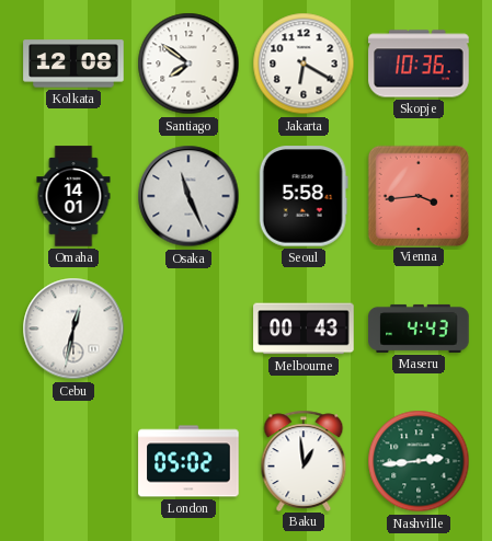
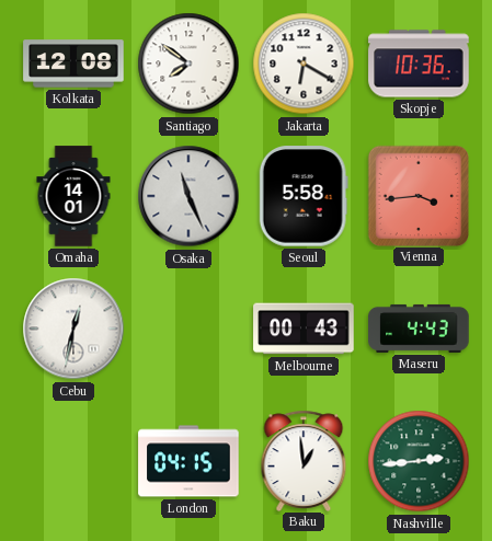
London: 05:02 -> 04:15
